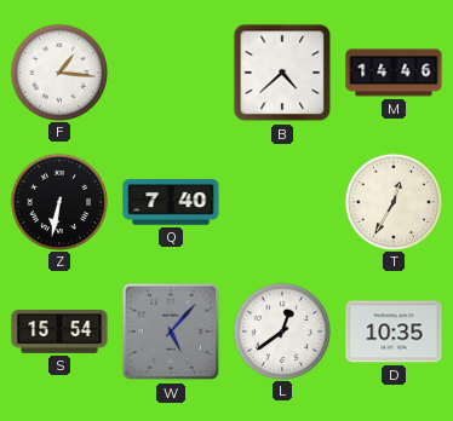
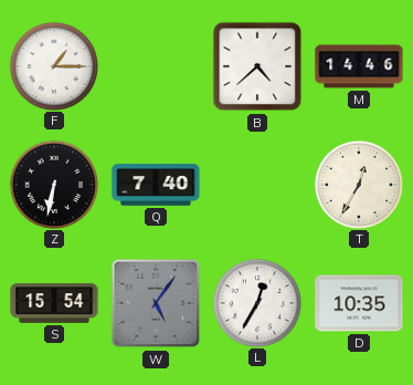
F: 1:16 -> 1:15
W: 5:07 -> 5:06
L: 12:39 -> 12:35
